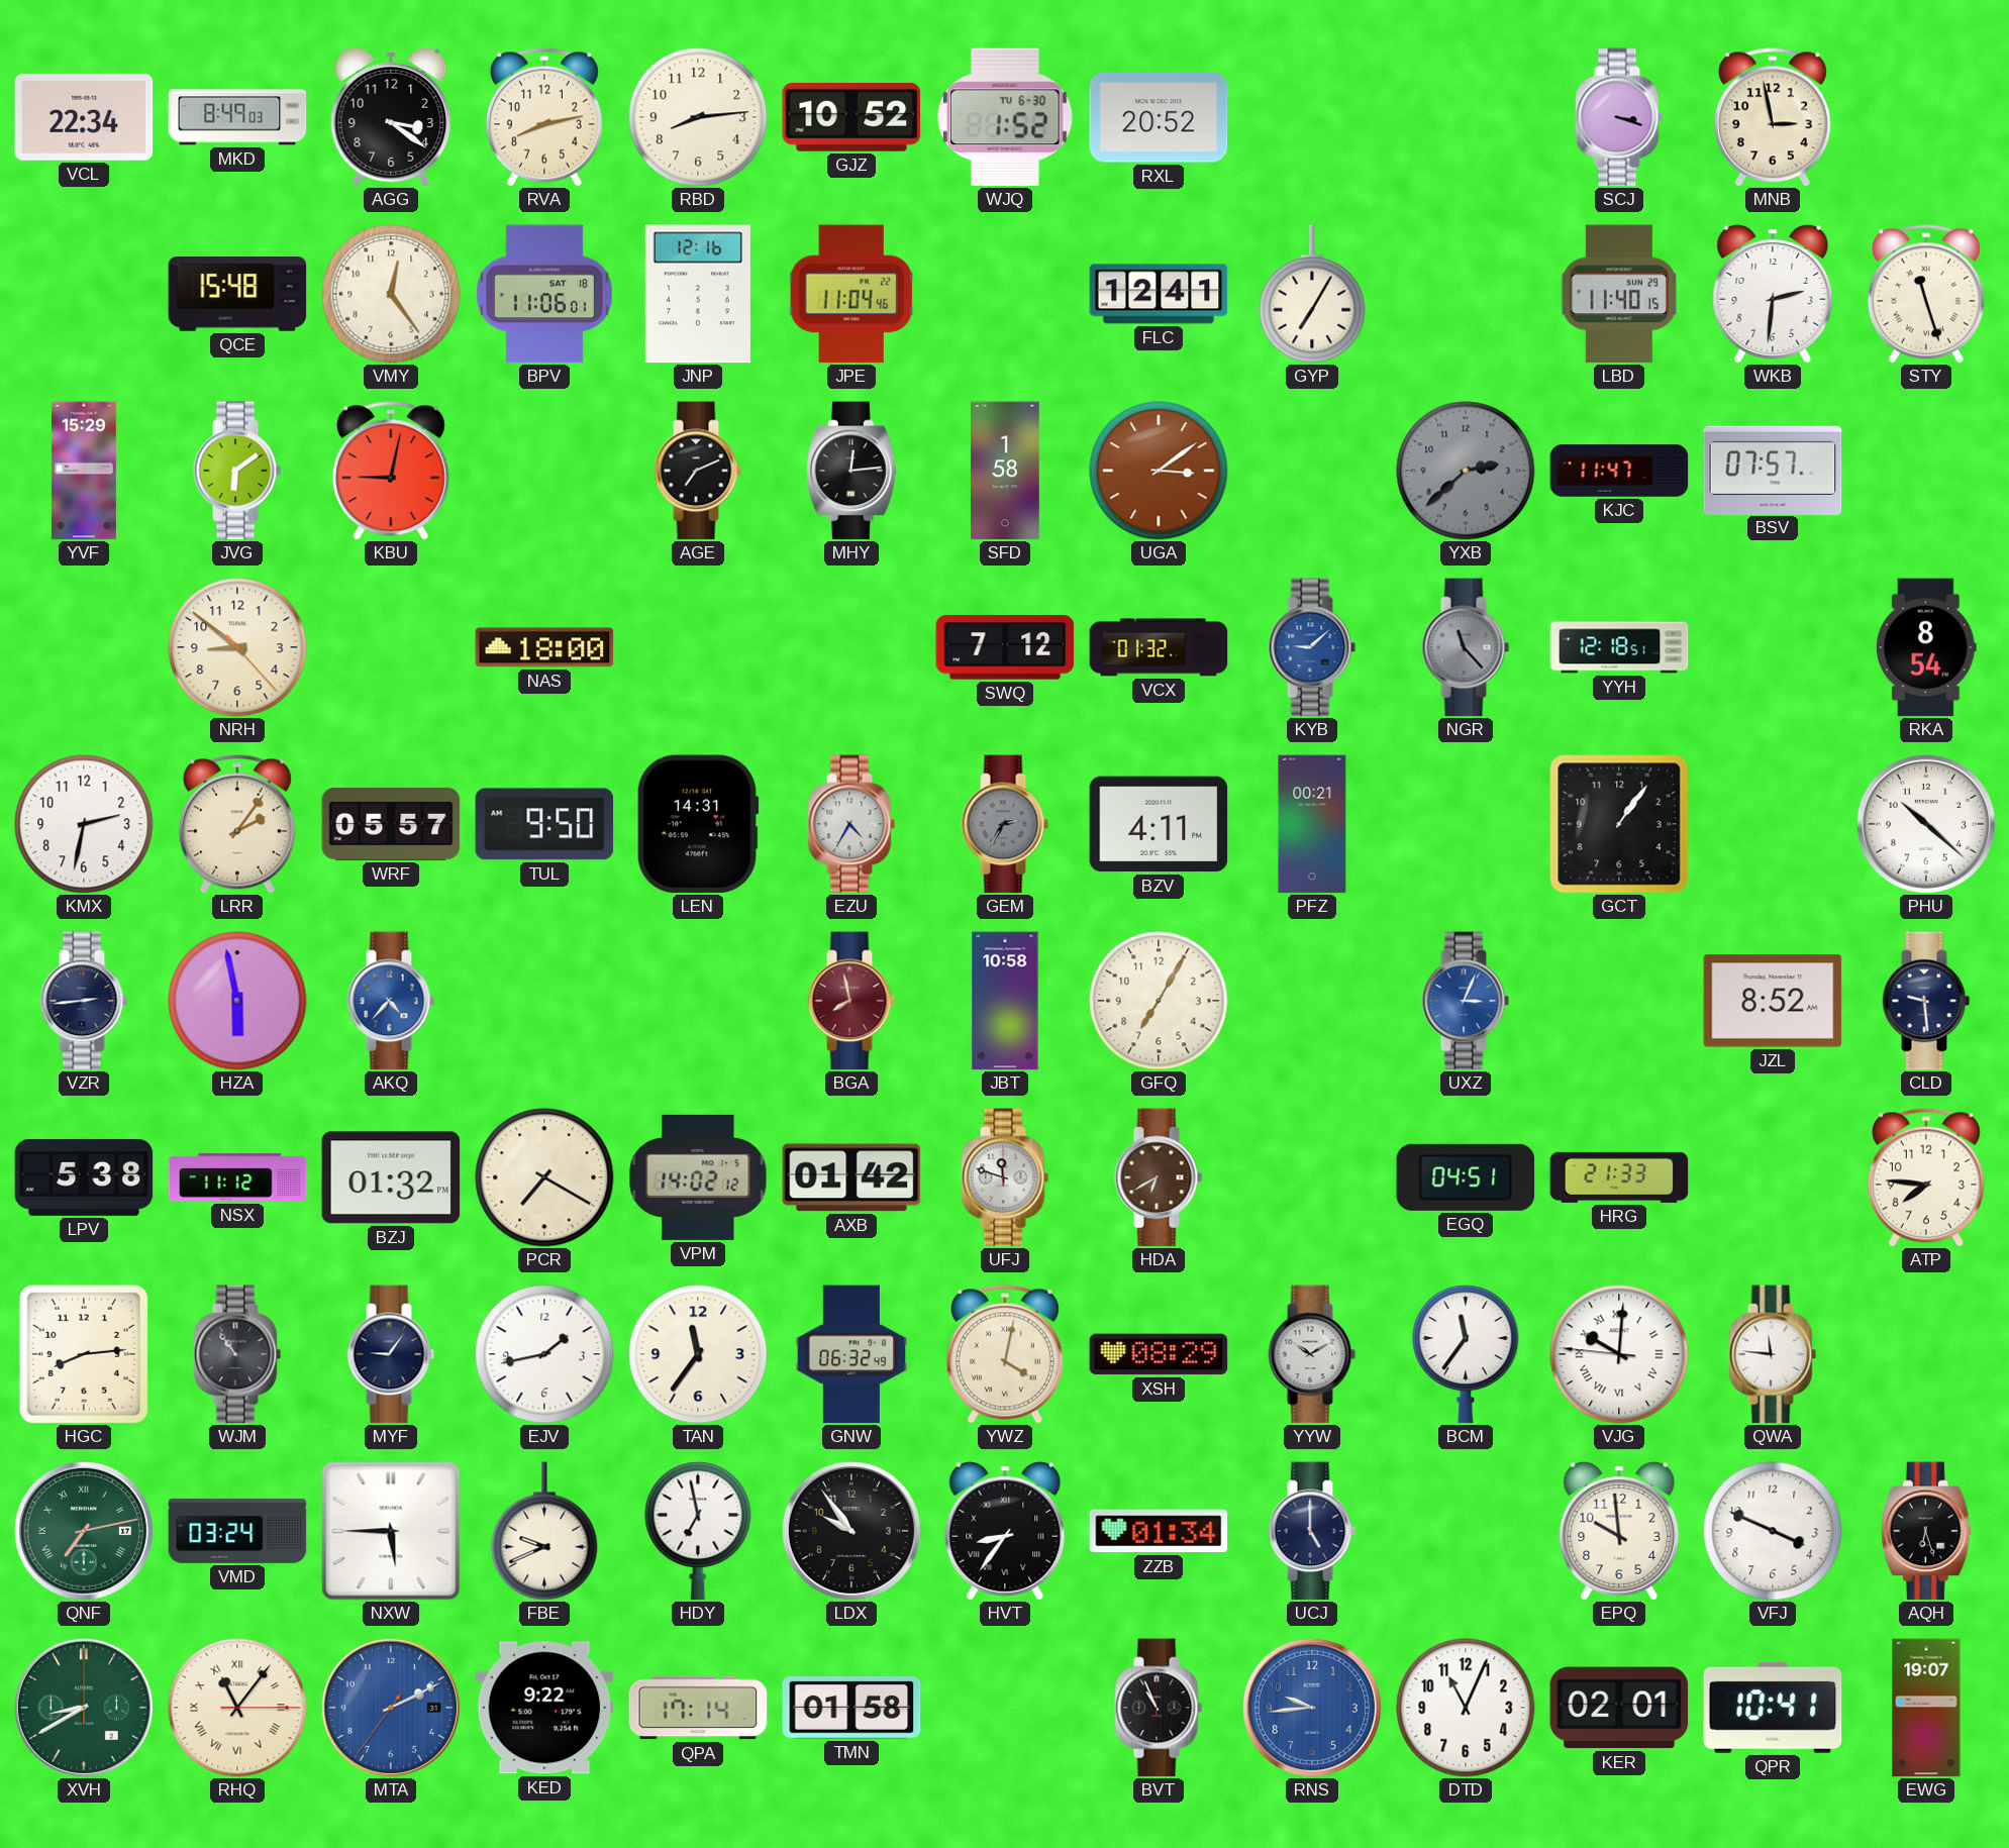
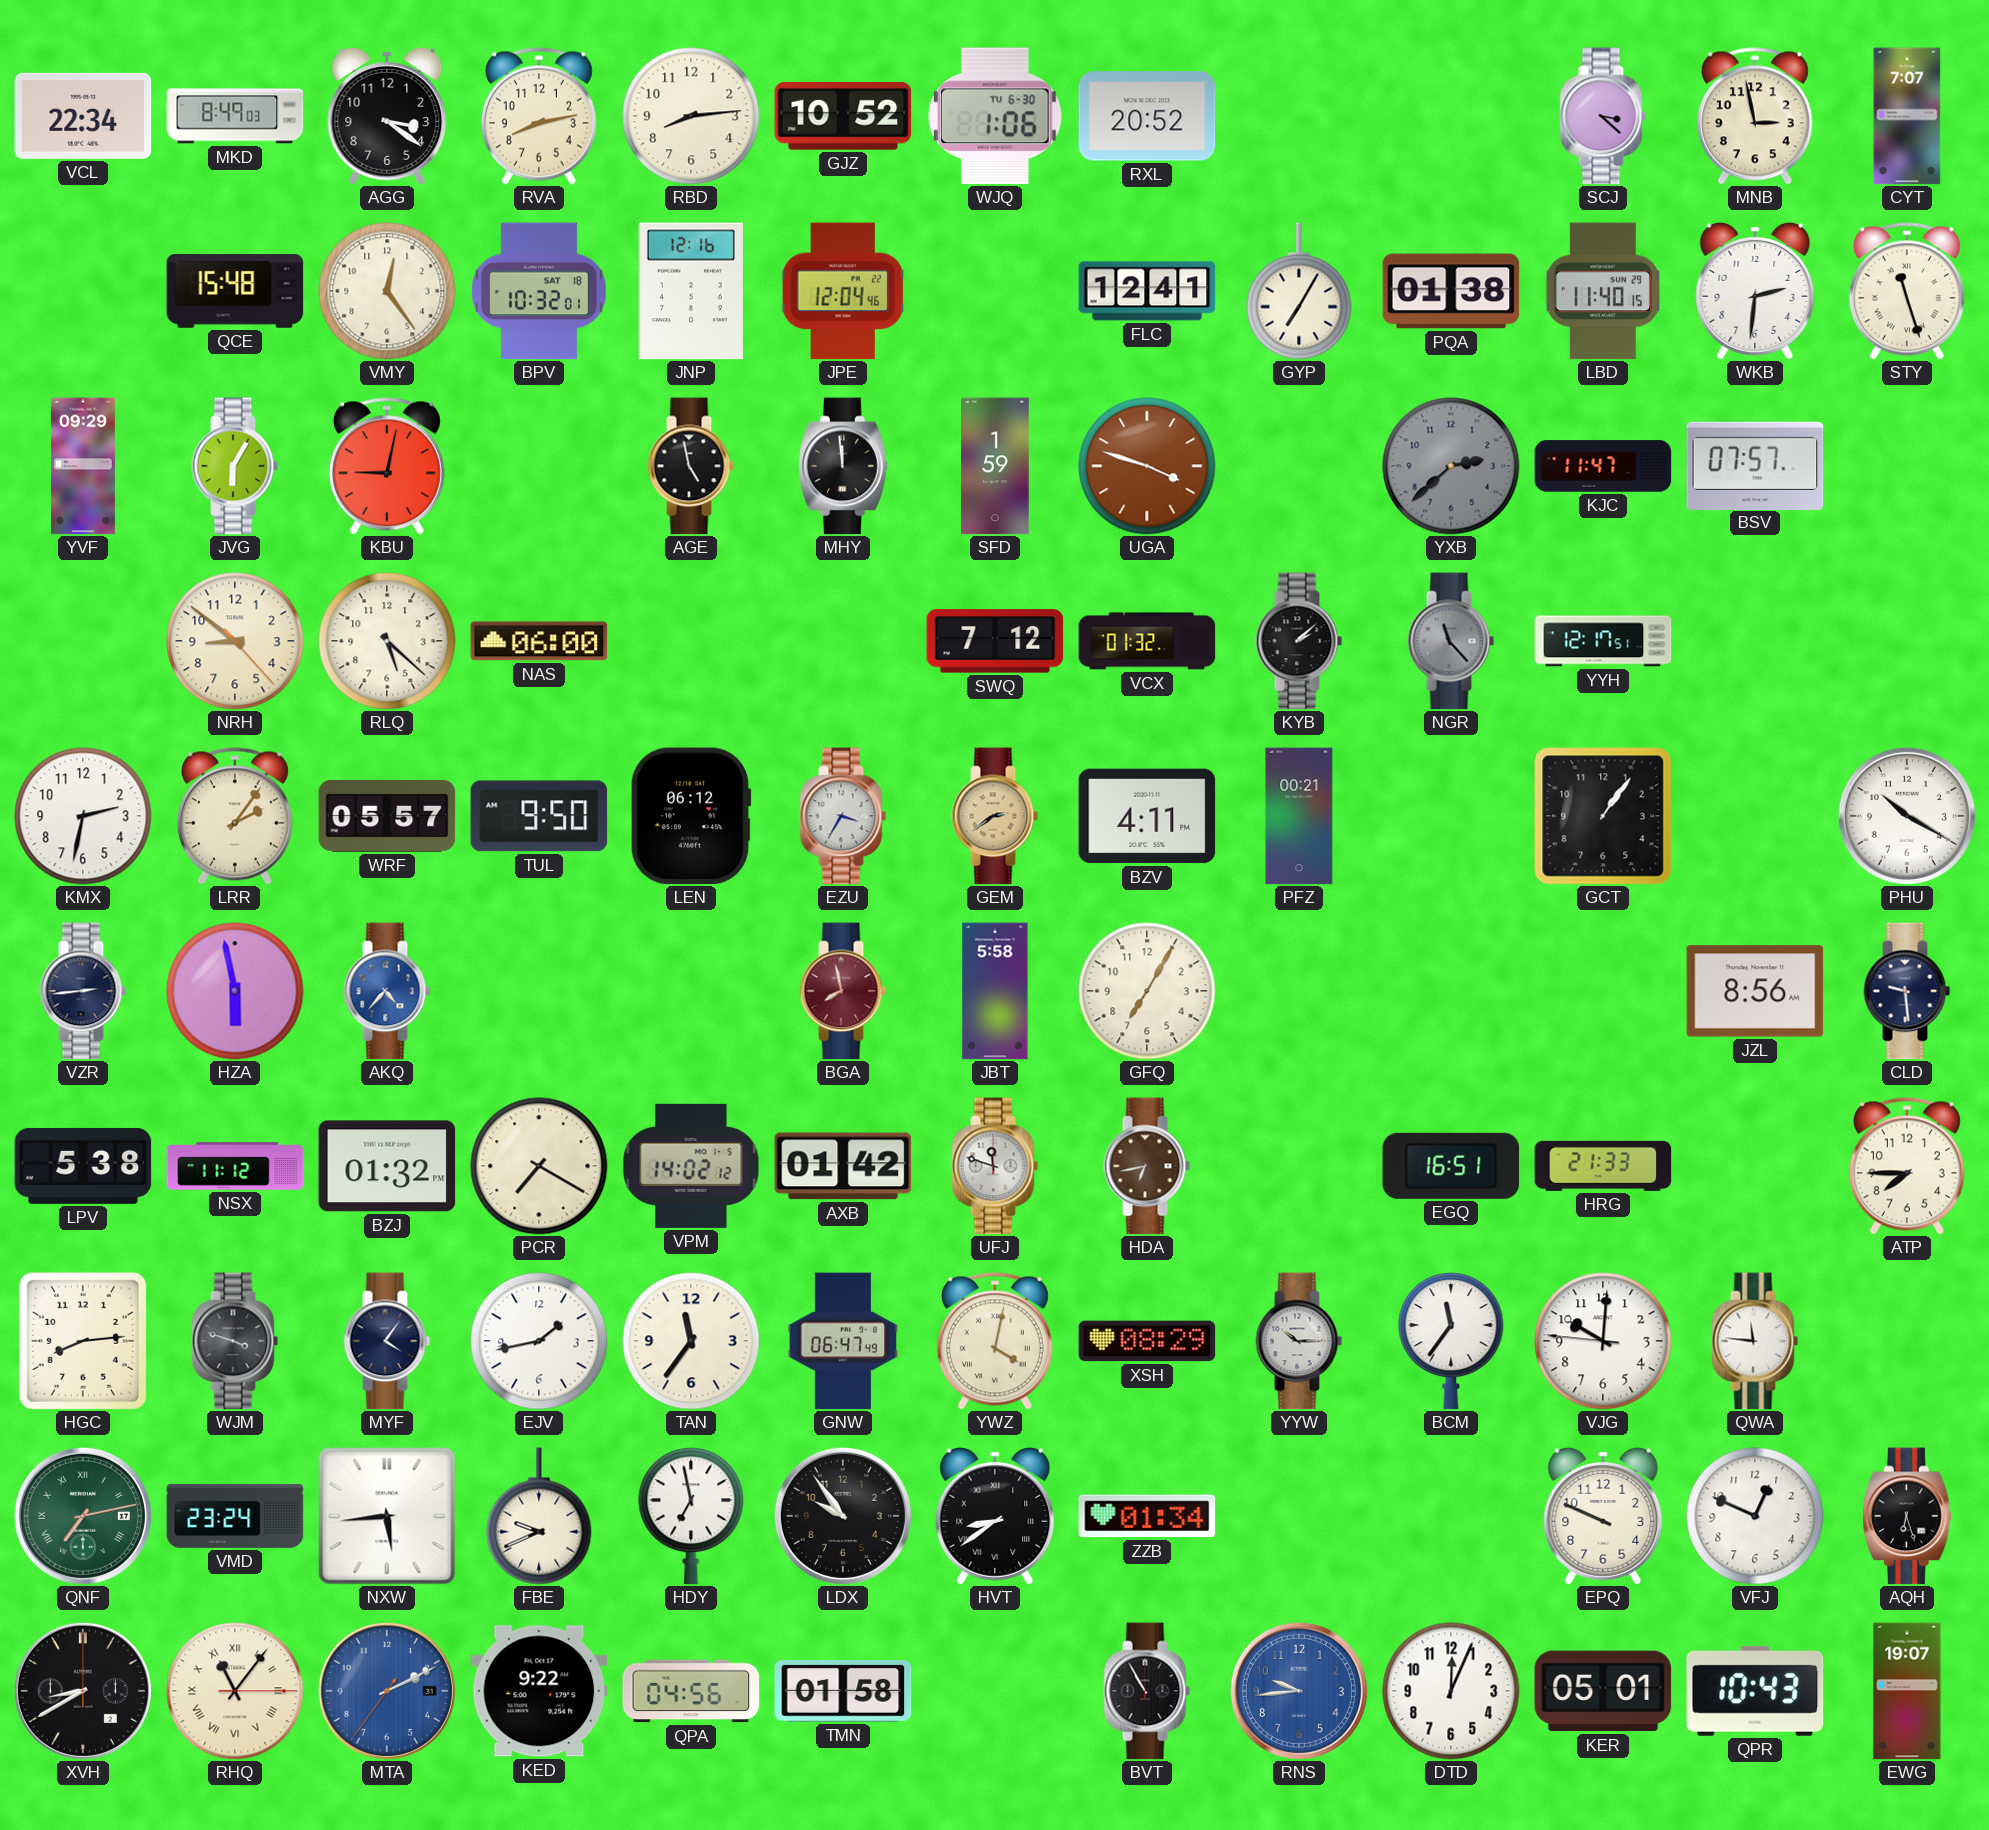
WJQ: 1:52 -> 1:06
SCJ: 3:18 -> 3:22
CYT: none -> 7:07
BPV: 11:06 -> 10:32
JPE: 11:04 -> 12:04
PQA: none -> 01:38
YVF: 15:29 -> 09:29
JVG: 6:09 -> 6:05
AGE: 7:11 -> 4:58
MHY: 12:14 -> 11:59
SFD: 1:58 -> 1:59
UGA: 3:09 -> 3:48
RLQ: none -> 5:22
NAS: 18:00 -> 06:00
KYB: 9:08 -> 2:08
KYB dial: blue -> black
YYH: 12:18 -> 12:17
RKA: 8:54 -> none
LEN: 14:31 -> 06:12
EZU: 4:35 -> 3:35
GEM: 2:35 -> 2:39
GEM dial: grey -> champagne
PHU: 10:22 -> 10:20
JBT: 10:58 -> 5:58
UXZ: 3:04 -> none
JZL: 8:52 -> 8:56
HDA: 6:40 -> 6:43
EGQ: 04:51 -> 16:51
ATP: 7:46 -> 7:45
WJM: 10:54 -> 3:48
MYF: 9:06 -> 4:06
GNW: 06:32 -> 06:47
YYW: 10:10 -> 10:15
VJG numerals: Roman -> Arabic
VMD: 03:24 -> 23:24
NXW: 5:45 -> 5:44
HVT: 8:36 -> 8:39
UCJ: 5:00 -> none
EPQ: 9:59 -> 9:49
VFJ: 3:49 -> 12:49
XVH dial: green -> black
QPA: 17:14 -> 04:56
BVT: 10:56 -> 10:55
DTD: 11:04 -> 12:04
KER: 02:01 -> 05:01
QPR: 10:41 -> 10:43
